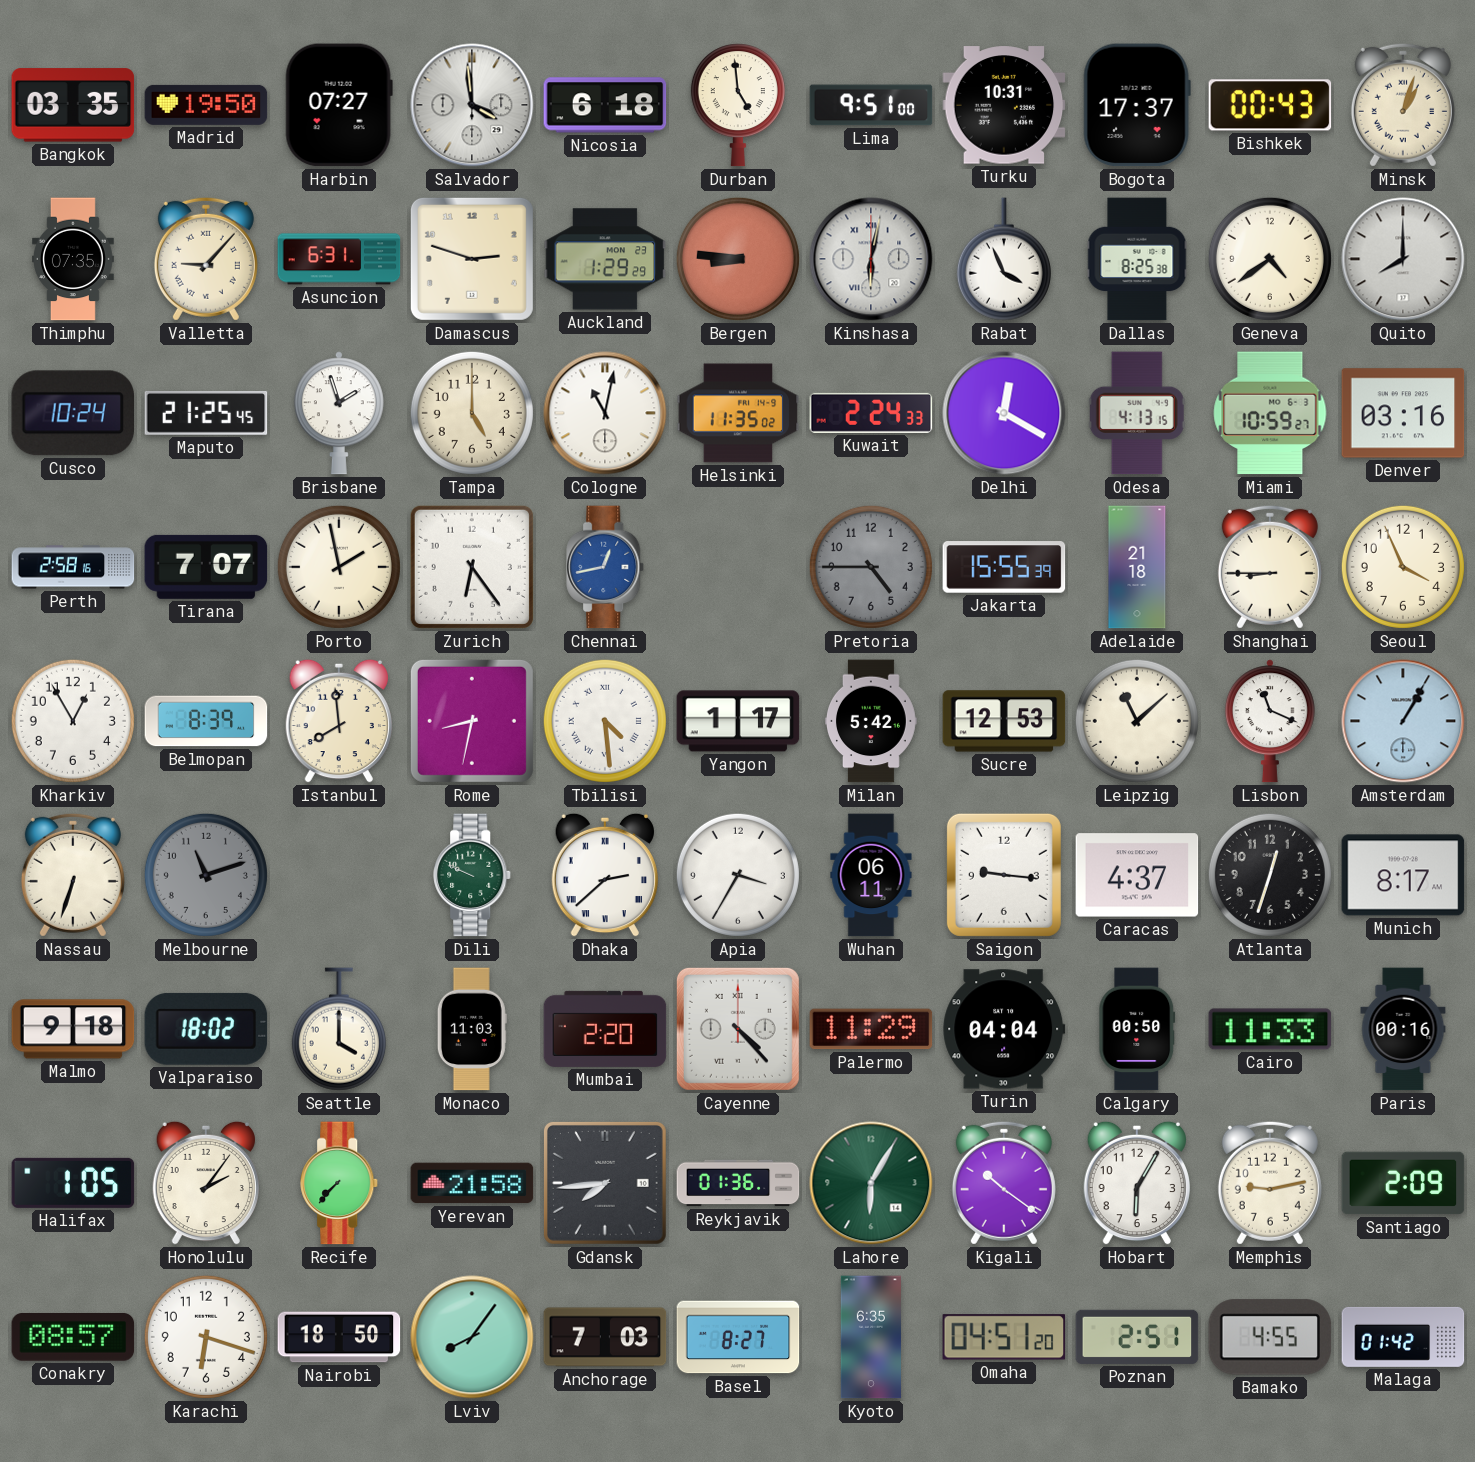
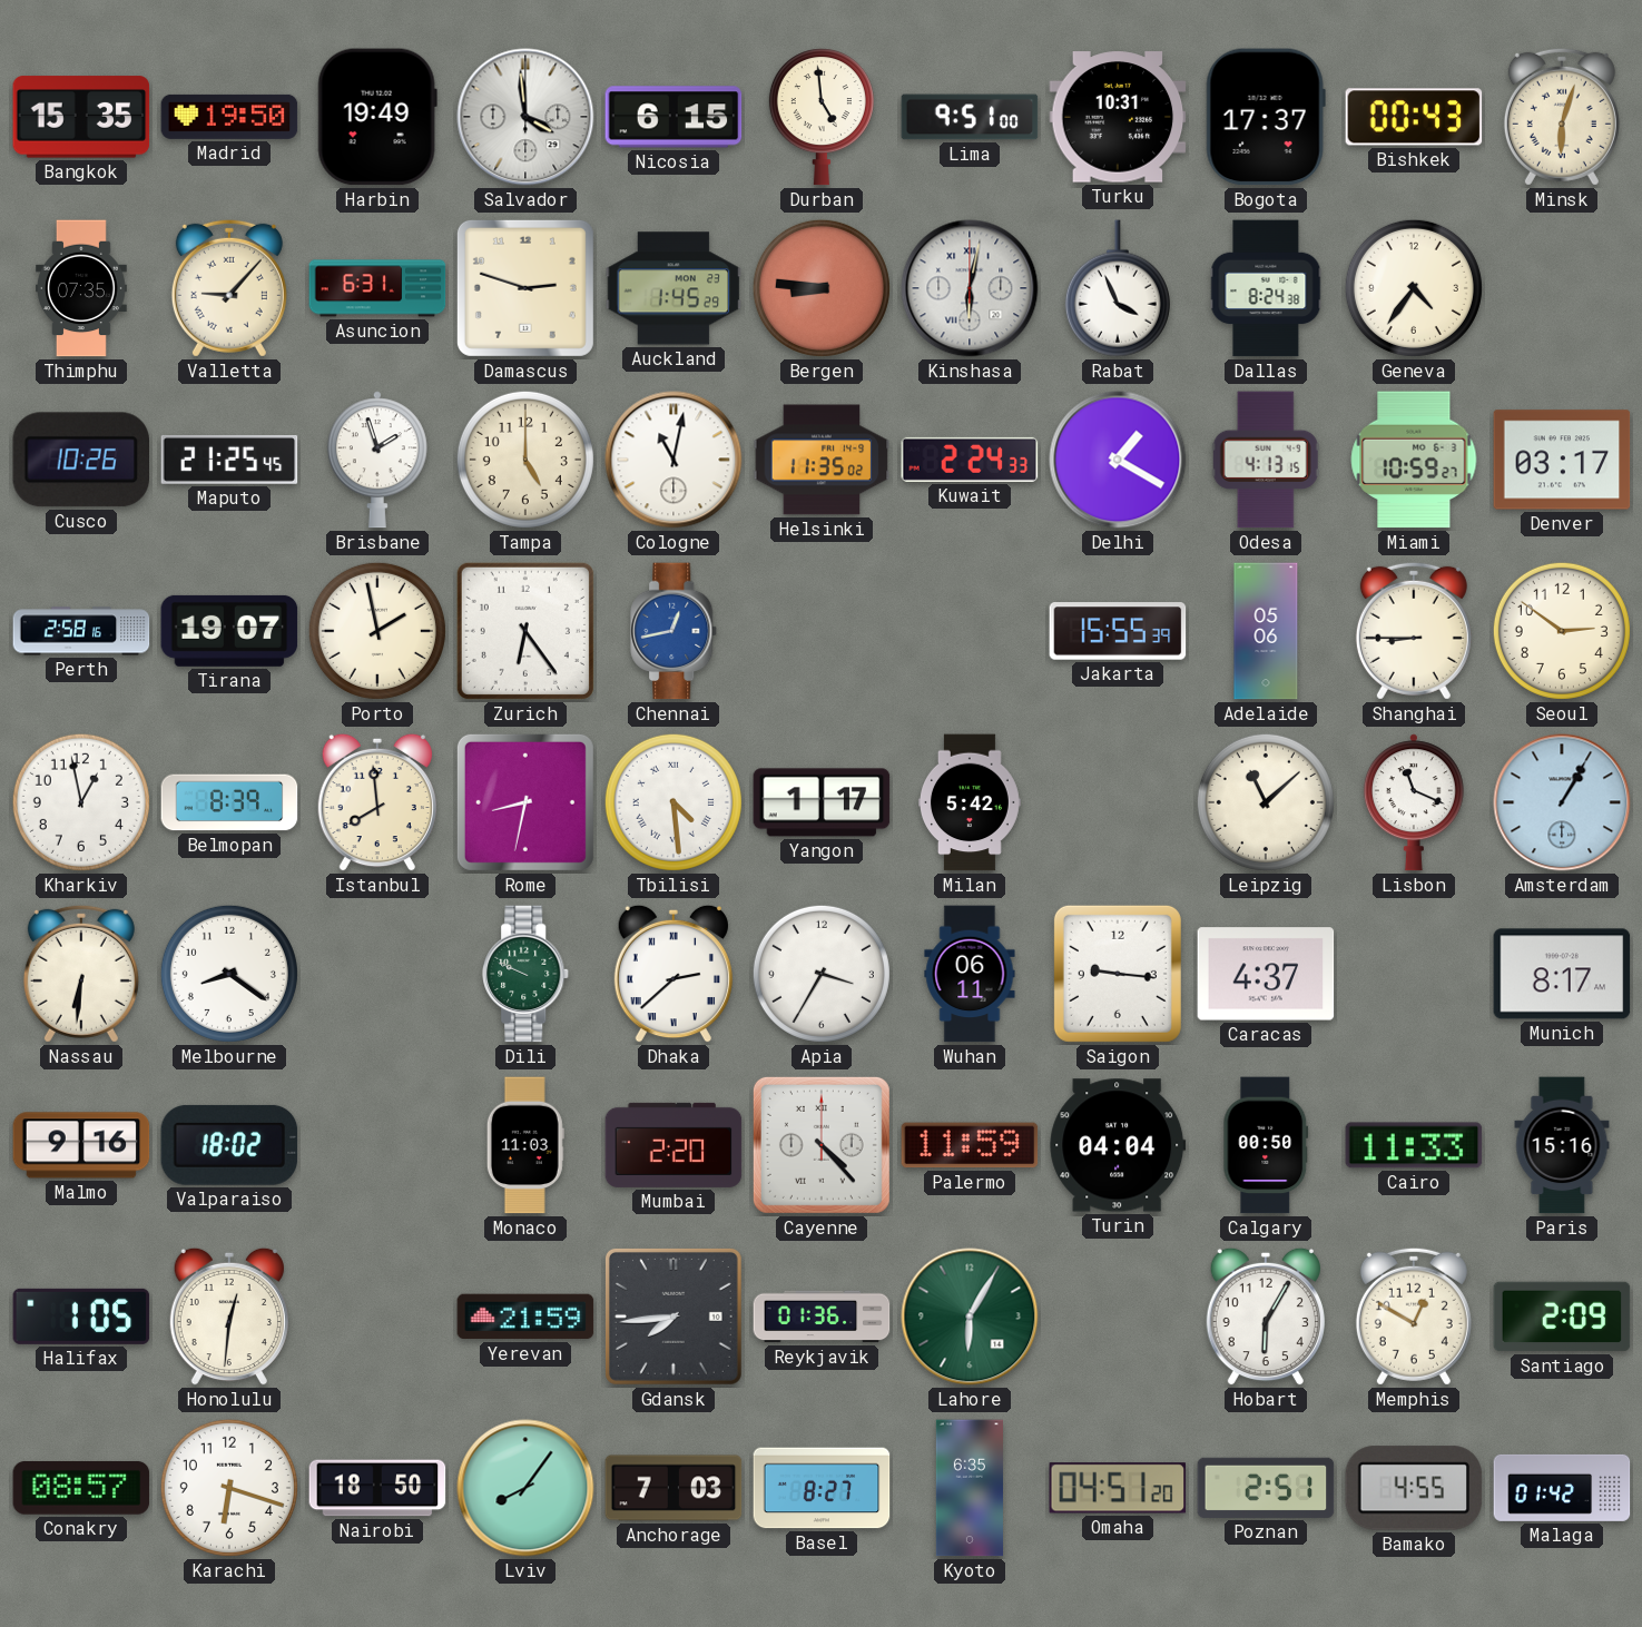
Bangkok: 03:35 -> 15:35
Harbin: 07:27 -> 19:49
Nicosia: 6:18 -> 6:15
Minsk: 1:03 -> 6:03
Auckland: 1:29 -> 1:45
Dallas: 8:25 -> 8:24
Geneva: 4:39 -> 4:36
Quito: 8:00 -> none
Cusco: 10:24 -> 10:26
Delhi: 12:20 -> 1:20
Denver: 03:16 -> 03:17
Tirana: 7:07 -> 19:07
Pretoria: 4:45 -> none
Adelaide: 21:18 -> 05:06
Seoul: 3:56 -> 2:51
Kharkiv: 12:55 -> 12:58
Sucre: 12:53 -> none
Nassau: 6:33 -> 6:31
Melbourne: 11:12 -> 8:21
Melbourne dial: grey -> white
Atlanta: 12:33 -> none
Malmo: 9:18 -> 9:16
Seattle: 4:00 -> none
Palermo: 11:29 -> 11:59
Paris: 00:16 -> 15:16
Honolulu: 2:06 -> 12:31
Recife: 7:37 -> none
Yerevan: 21:58 -> 21:59
Kigali: 10:21 -> none
Memphis: 9:13 -> 12:50
